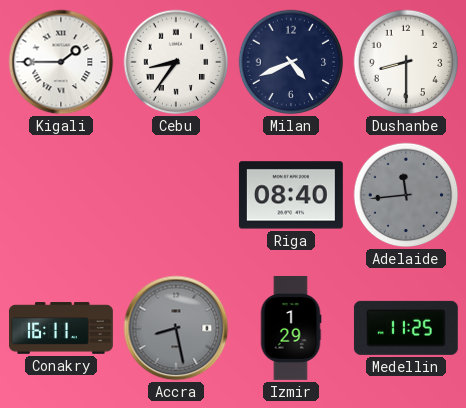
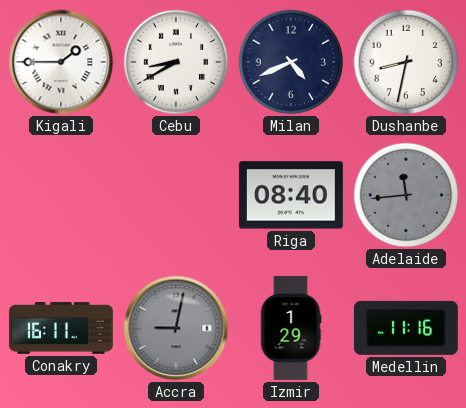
Cebu: 8:36 -> 8:40
Dushanbe: 8:30 -> 8:32
Accra: 8:28 -> 9:02
Medellin: 11:25 -> 11:16
